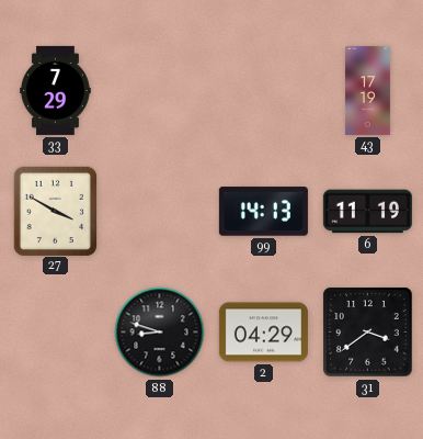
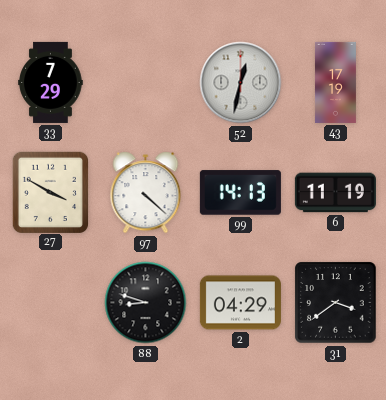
52: none -> 12:32
97: none -> 4:22
